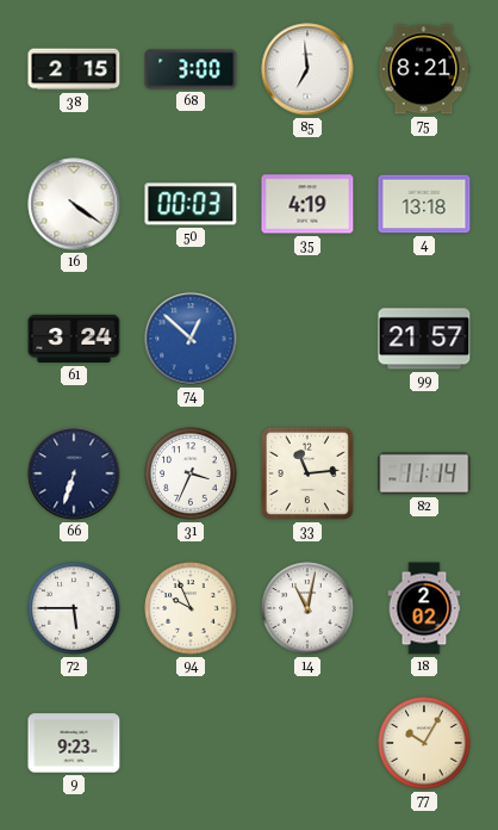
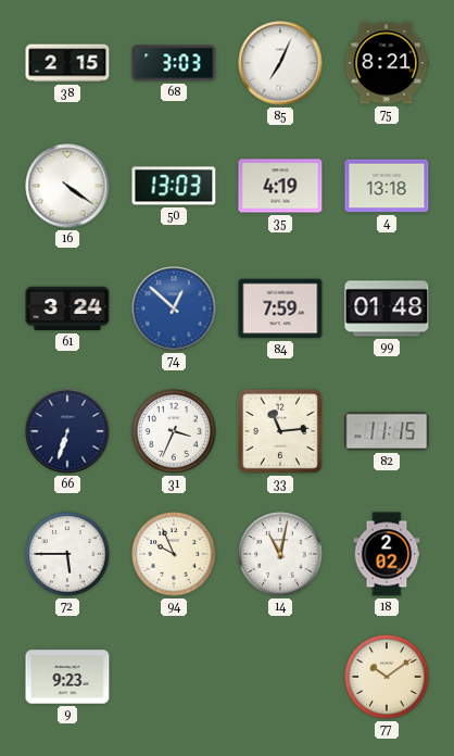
68: 3:00 -> 3:03
85: 6:59 -> 7:04
50: 00:03 -> 13:03
84: none -> 7:59
99: 21:57 -> 01:48
82: 11:14 -> 11:15
77: 10:05 -> 10:09
